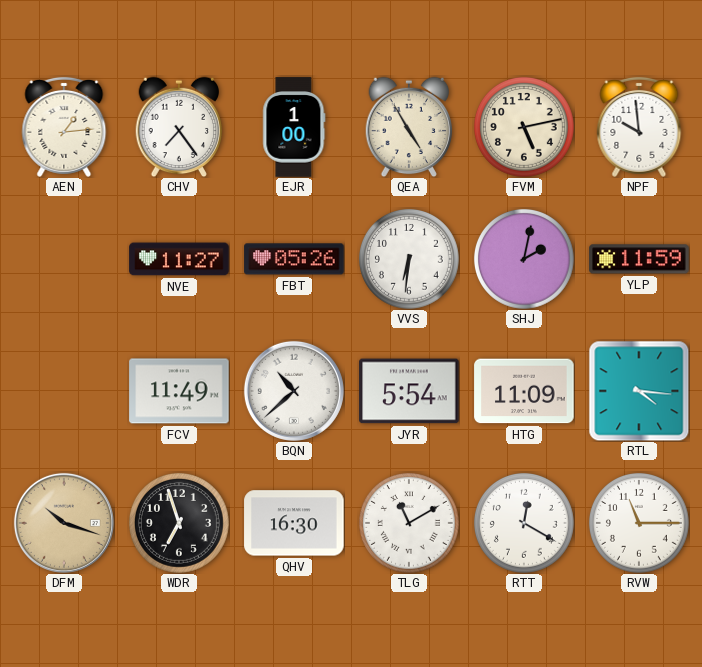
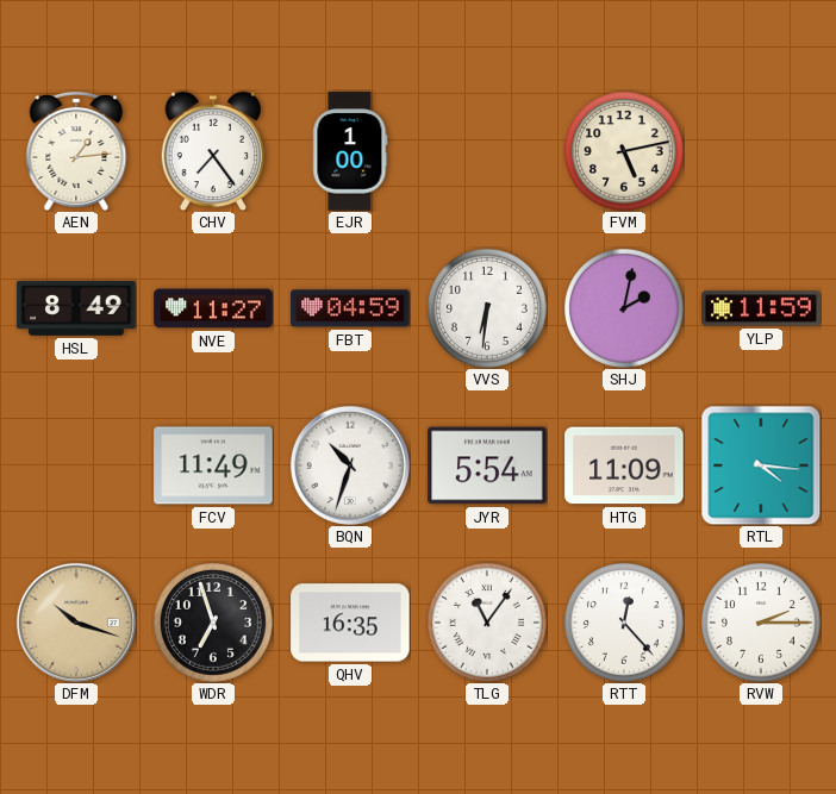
QEA: 4:55 -> none
NPF: 9:59 -> none
HSL: none -> 8:49
FBT: 05:26 -> 04:59
BQN: 10:38 -> 10:33
QHV: 16:30 -> 16:35
TLG: 11:10 -> 11:06
RTT: 12:20 -> 12:23
RVW: 11:15 -> 2:15
